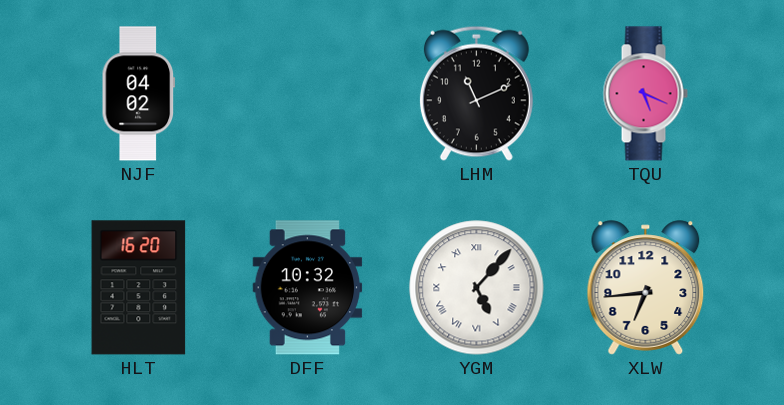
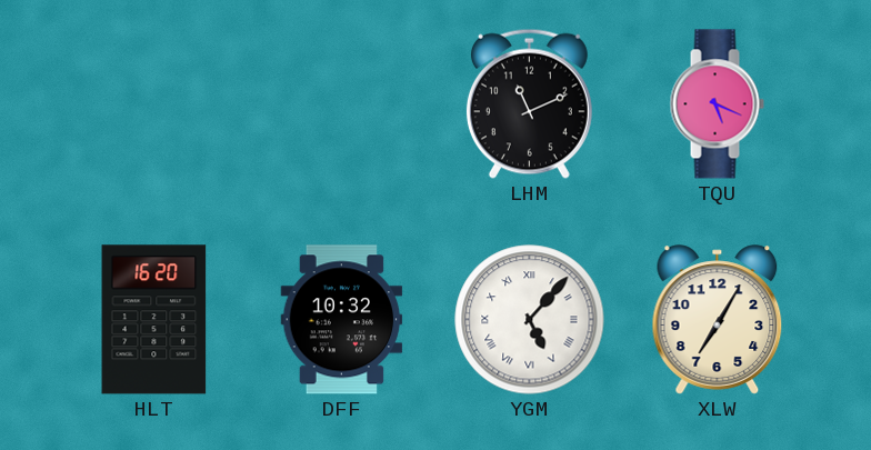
NJF: 04:02 -> none
XLW: 6:44 -> 7:05
